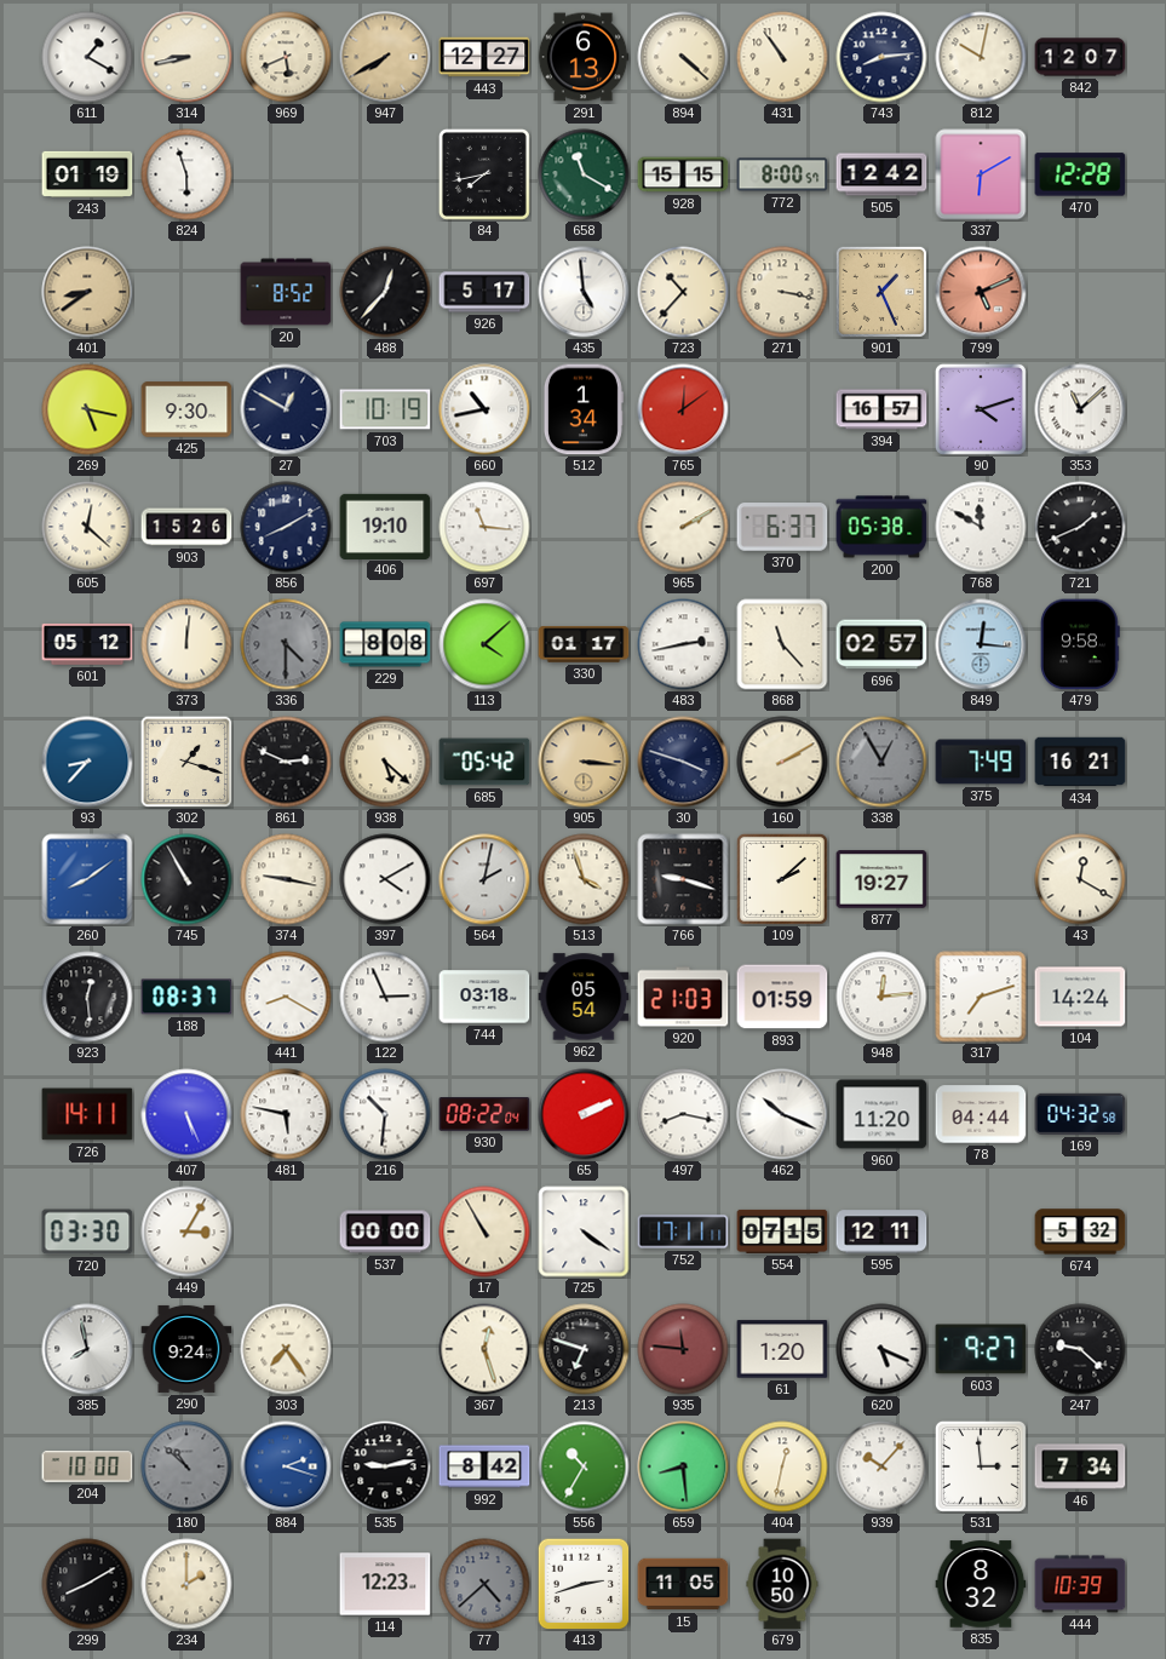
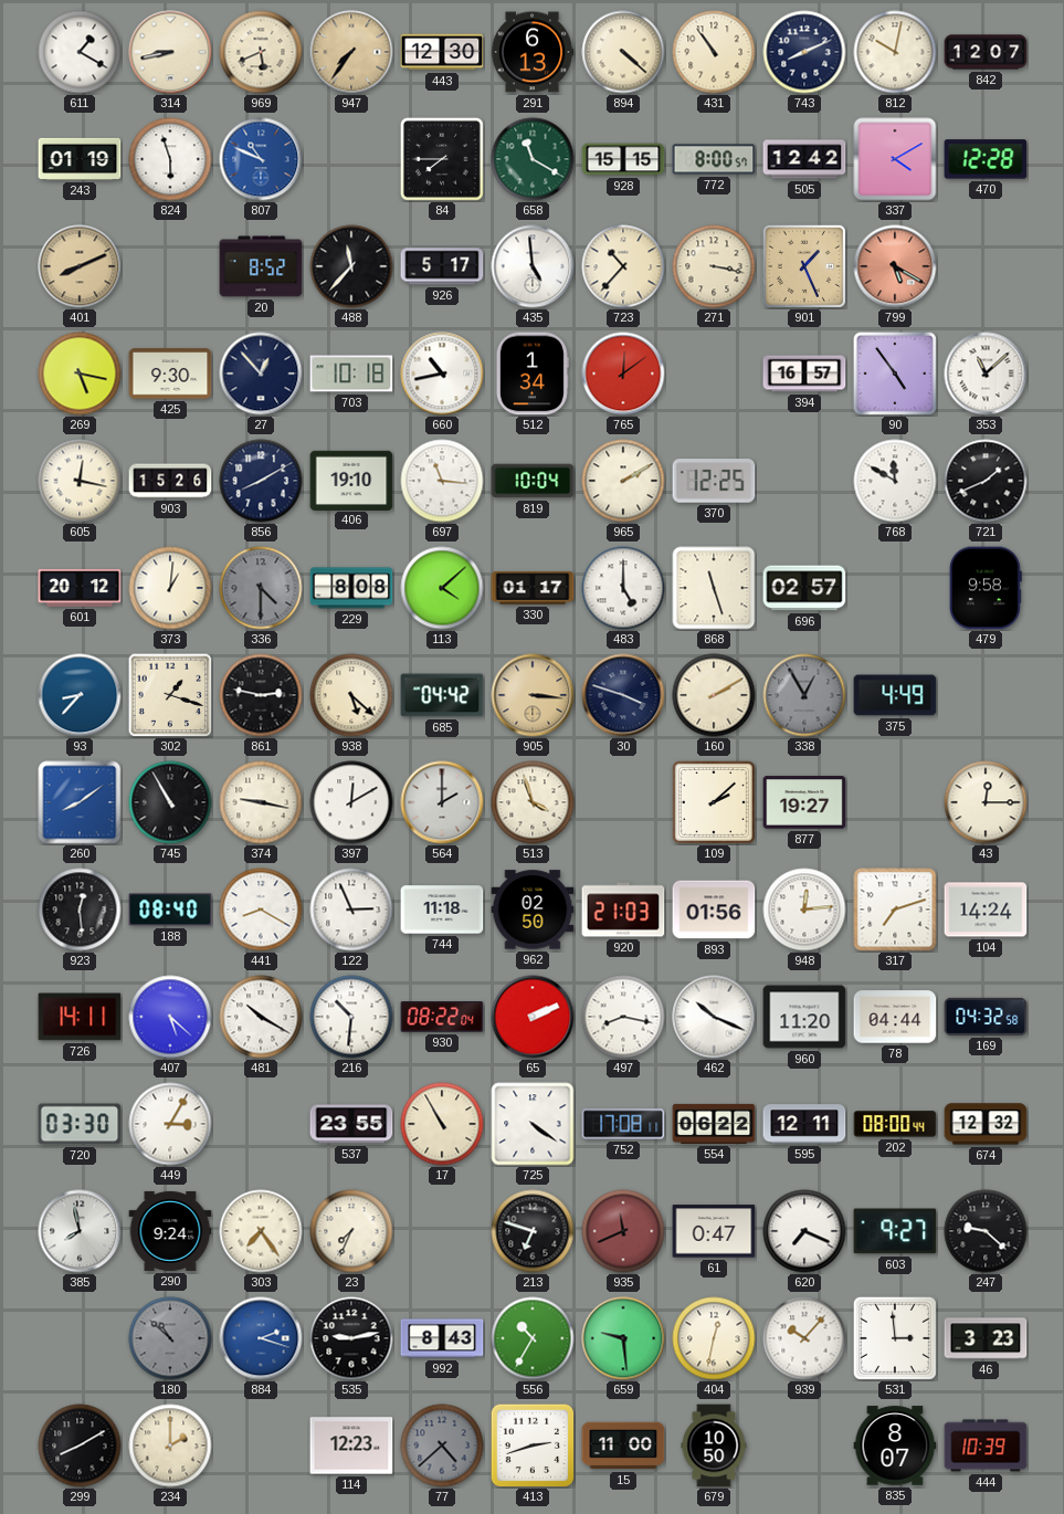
947: 7:40 -> 7:36
443: 12:27 -> 12:30
743: 8:14 -> 8:11
807: none -> 10:49
84: 7:43 -> 7:45
337: 6:10 -> 4:10
401: 8:39 -> 8:11
488: 12:37 -> 11:37
799: 5:11 -> 5:20
27: 12:50 -> 12:53
703: 10:19 -> 10:18
90: 4:12 -> 4:54
605: 12:22 -> 12:17
819: none -> 10:04
370: 6:37 -> 12:25
200: 05:38 -> none
601: 05:12 -> 20:12
373: 12:01 -> 1:01
483: 2:43 -> 5:00
868: 11:23 -> 11:27
849: 12:16 -> none
861: 2:49 -> 2:47
685: 05:42 -> 04:42
375: 7:49 -> 4:49
434: 16:21 -> none
397: 4:10 -> 12:10
564: 2:02 -> 2:00
766: 9:18 -> none
43: 12:20 -> 12:15
188: 08:37 -> 08:40
744: 03:18 -> 11:18
962: 05:54 -> 02:50
893: 01:59 -> 01:56
407: 5:26 -> 5:22
481: 5:47 -> 10:20
537: 00:00 -> 23:55
752: 17:11 -> 17:08
554: 07:15 -> 06:22
202: none -> 08:00
674: 5:32 -> 12:32
23: none -> 7:34
367: 12:27 -> none
935: 11:46 -> 11:41
61: 1:20 -> 0:47
620: 5:19 -> 7:19
204: 10:00 -> none
992: 8:42 -> 8:43
659: 8:29 -> 9:29
46: 7:34 -> 3:23
15: 11:05 -> 11:00
835: 8:32 -> 8:07
